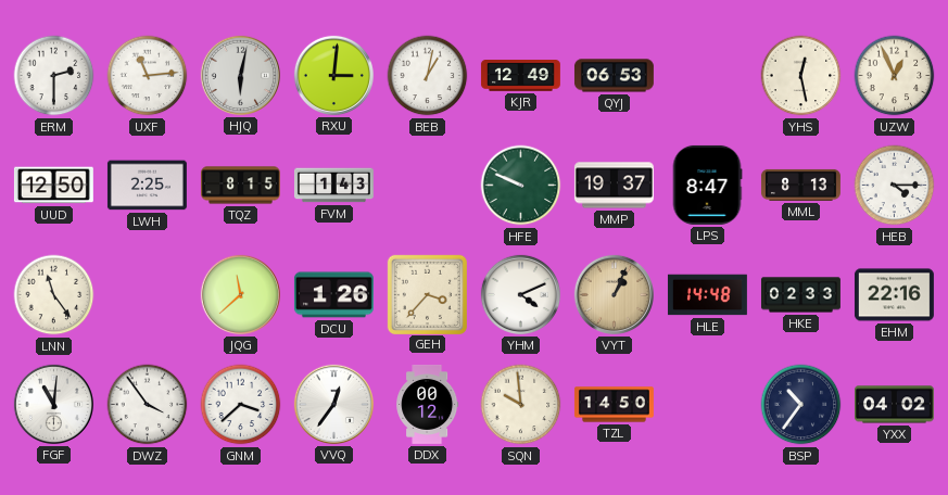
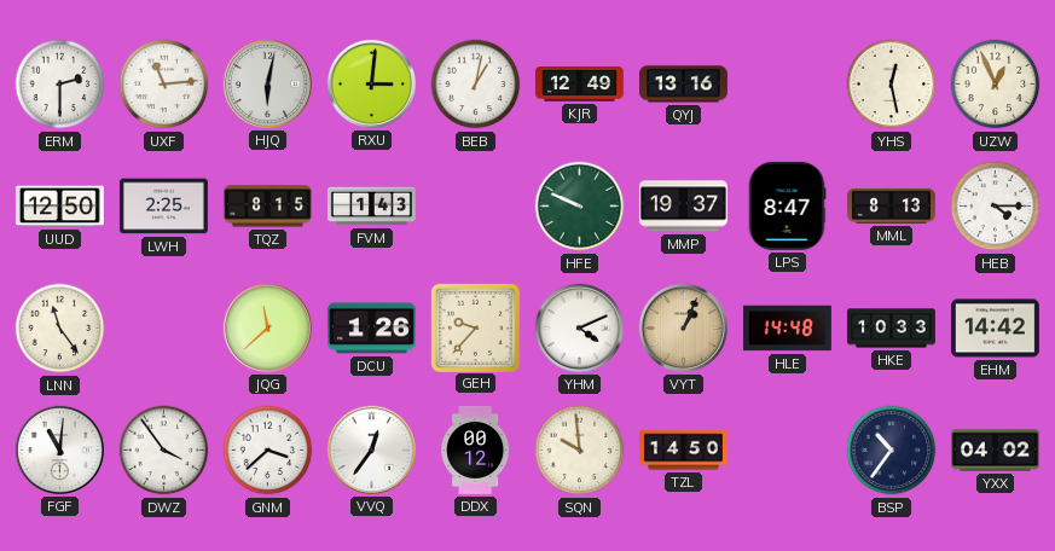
QYJ: 06:53 -> 13:16
GEH: 3:37 -> 9:37
HKE: 02:33 -> 10:33
EHM: 22:16 -> 14:42
